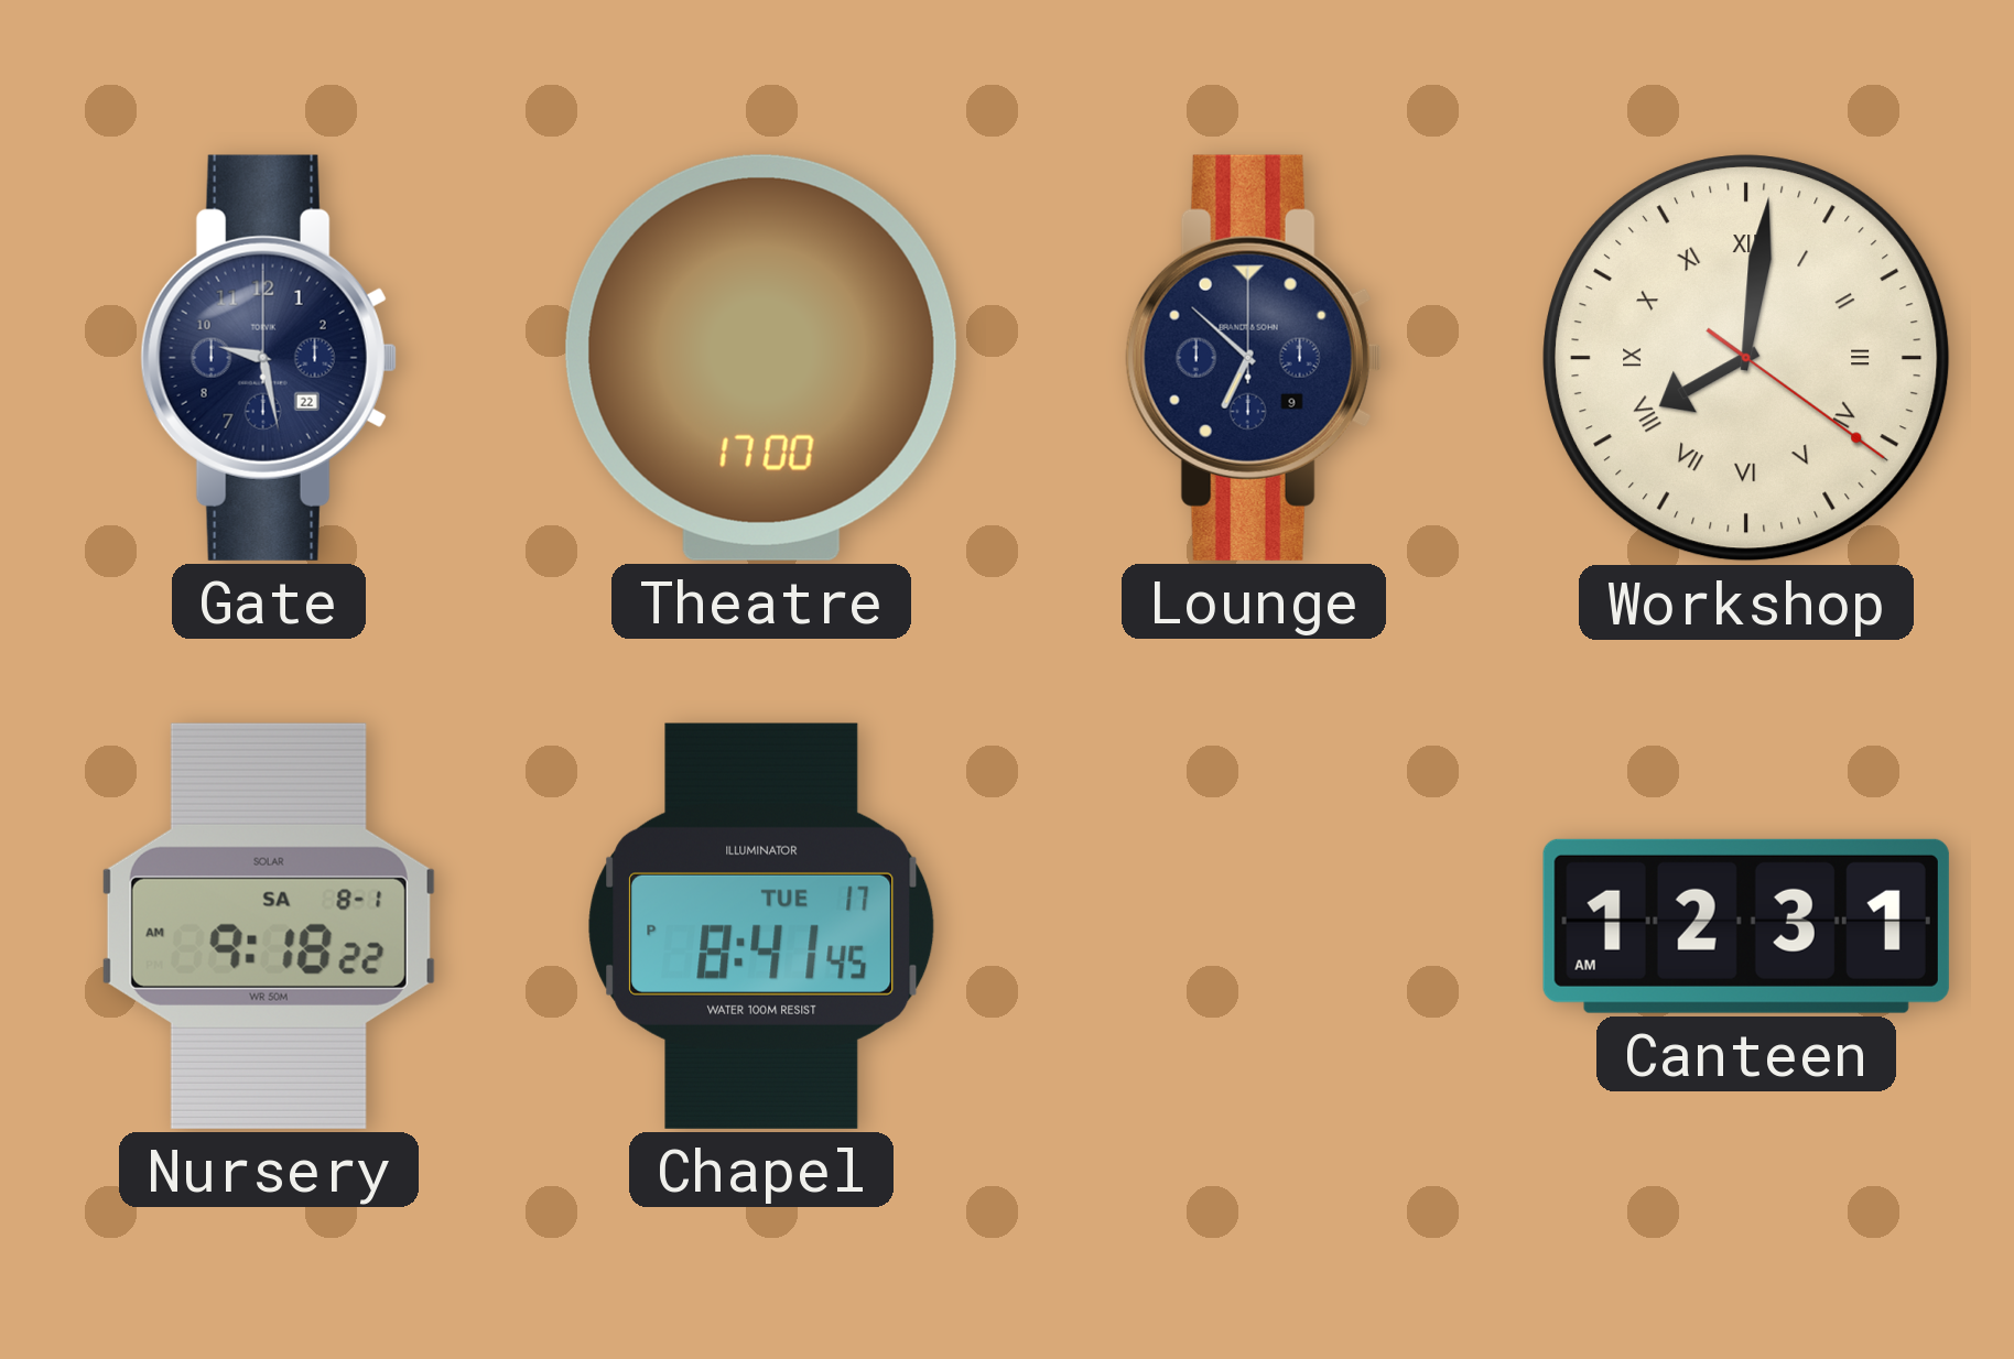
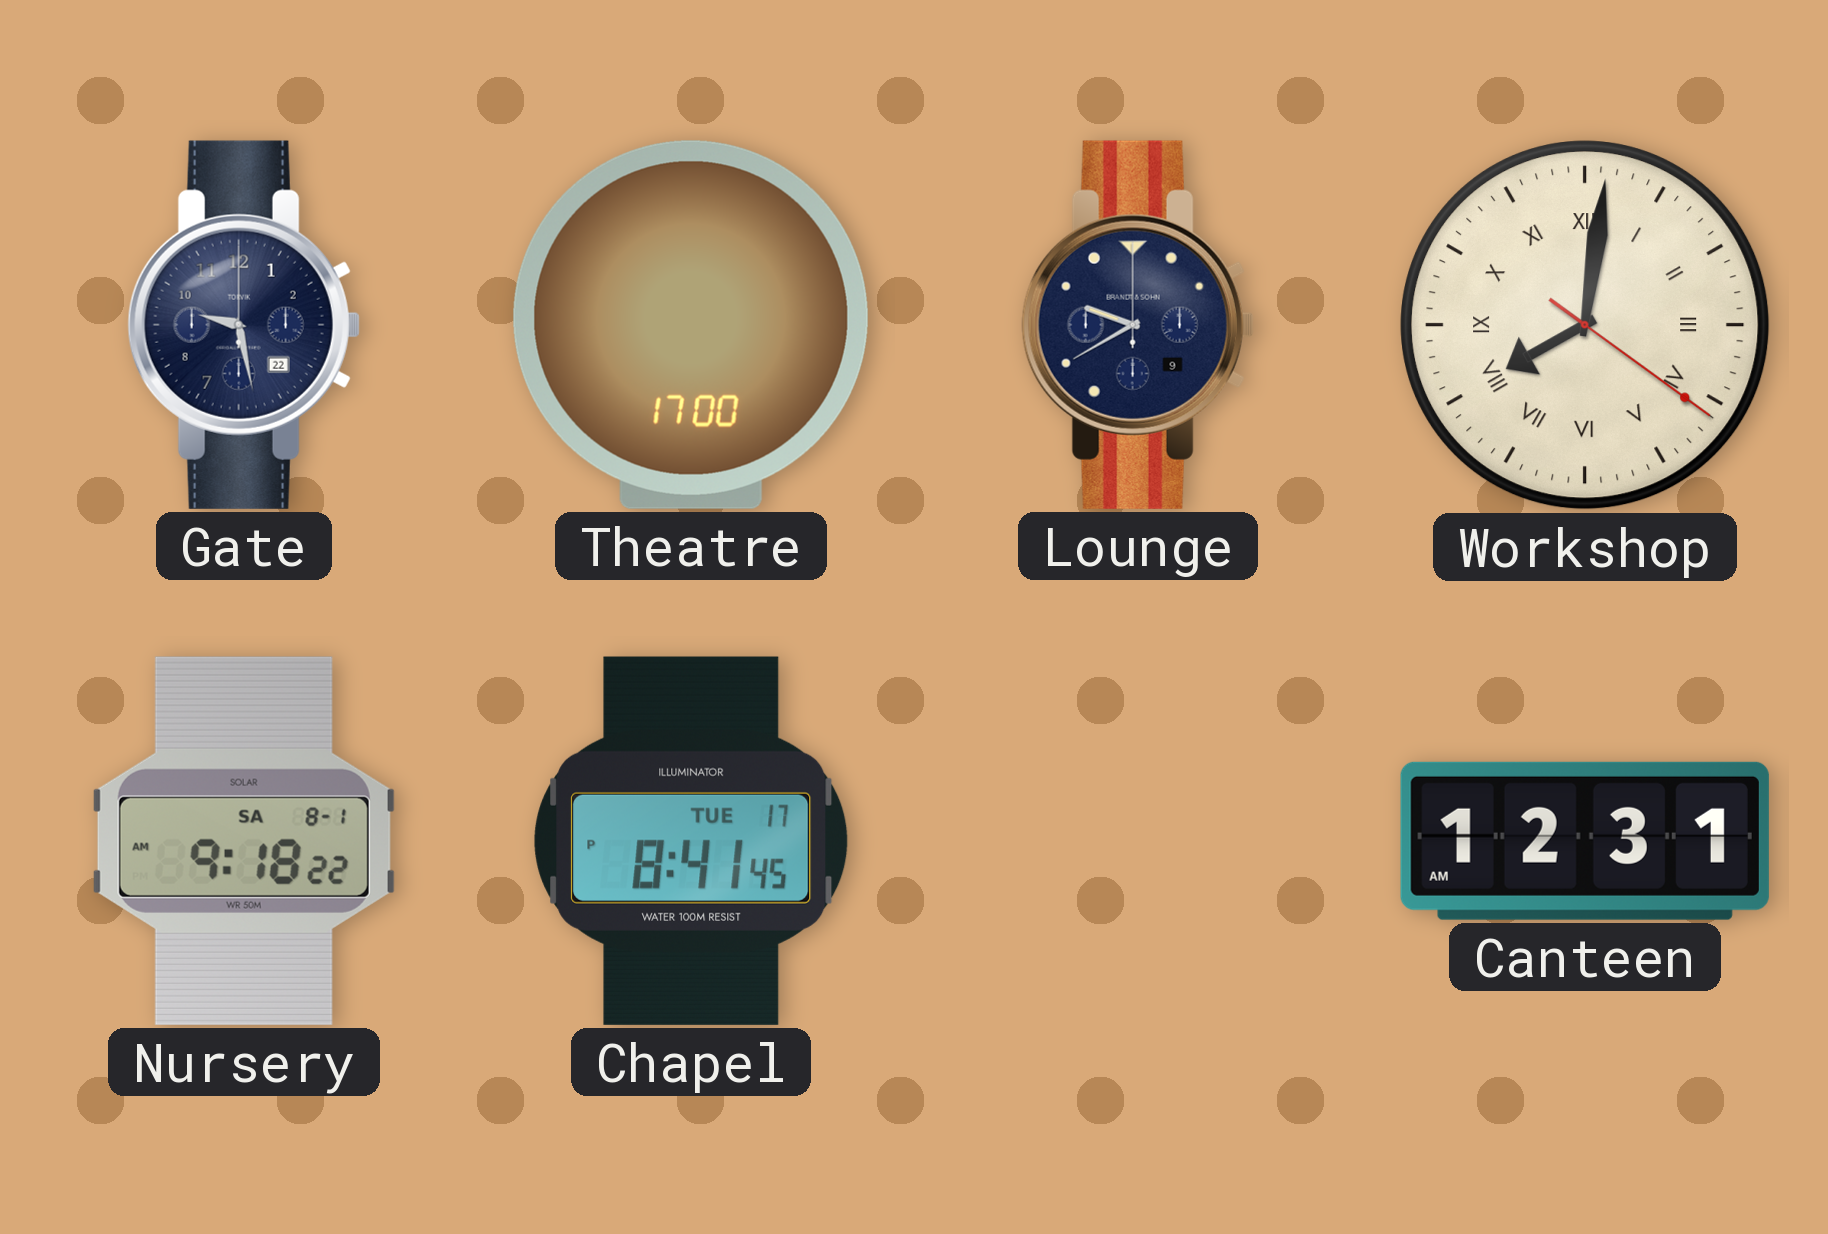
Lounge: 6:52 -> 9:40
